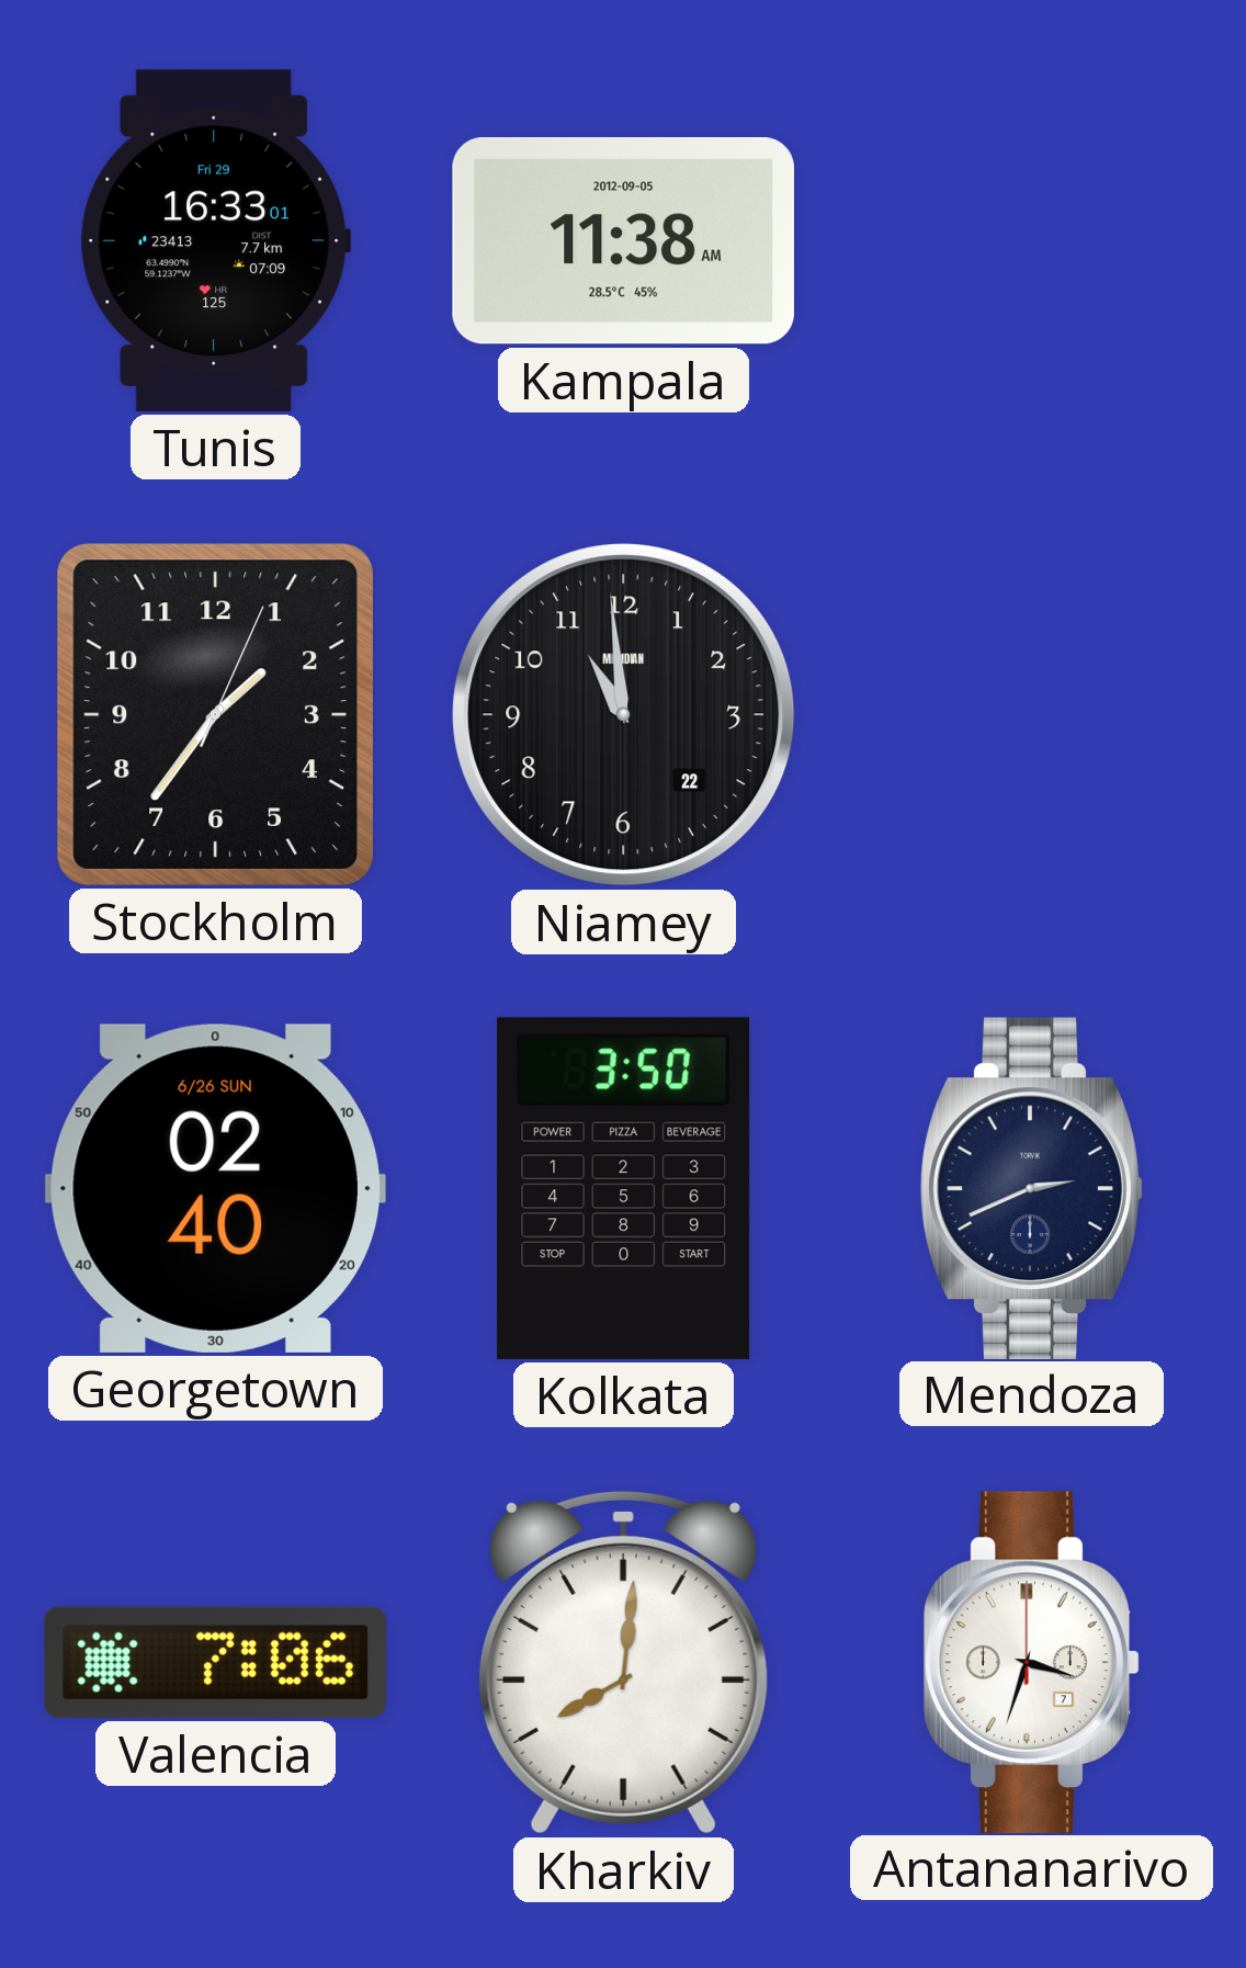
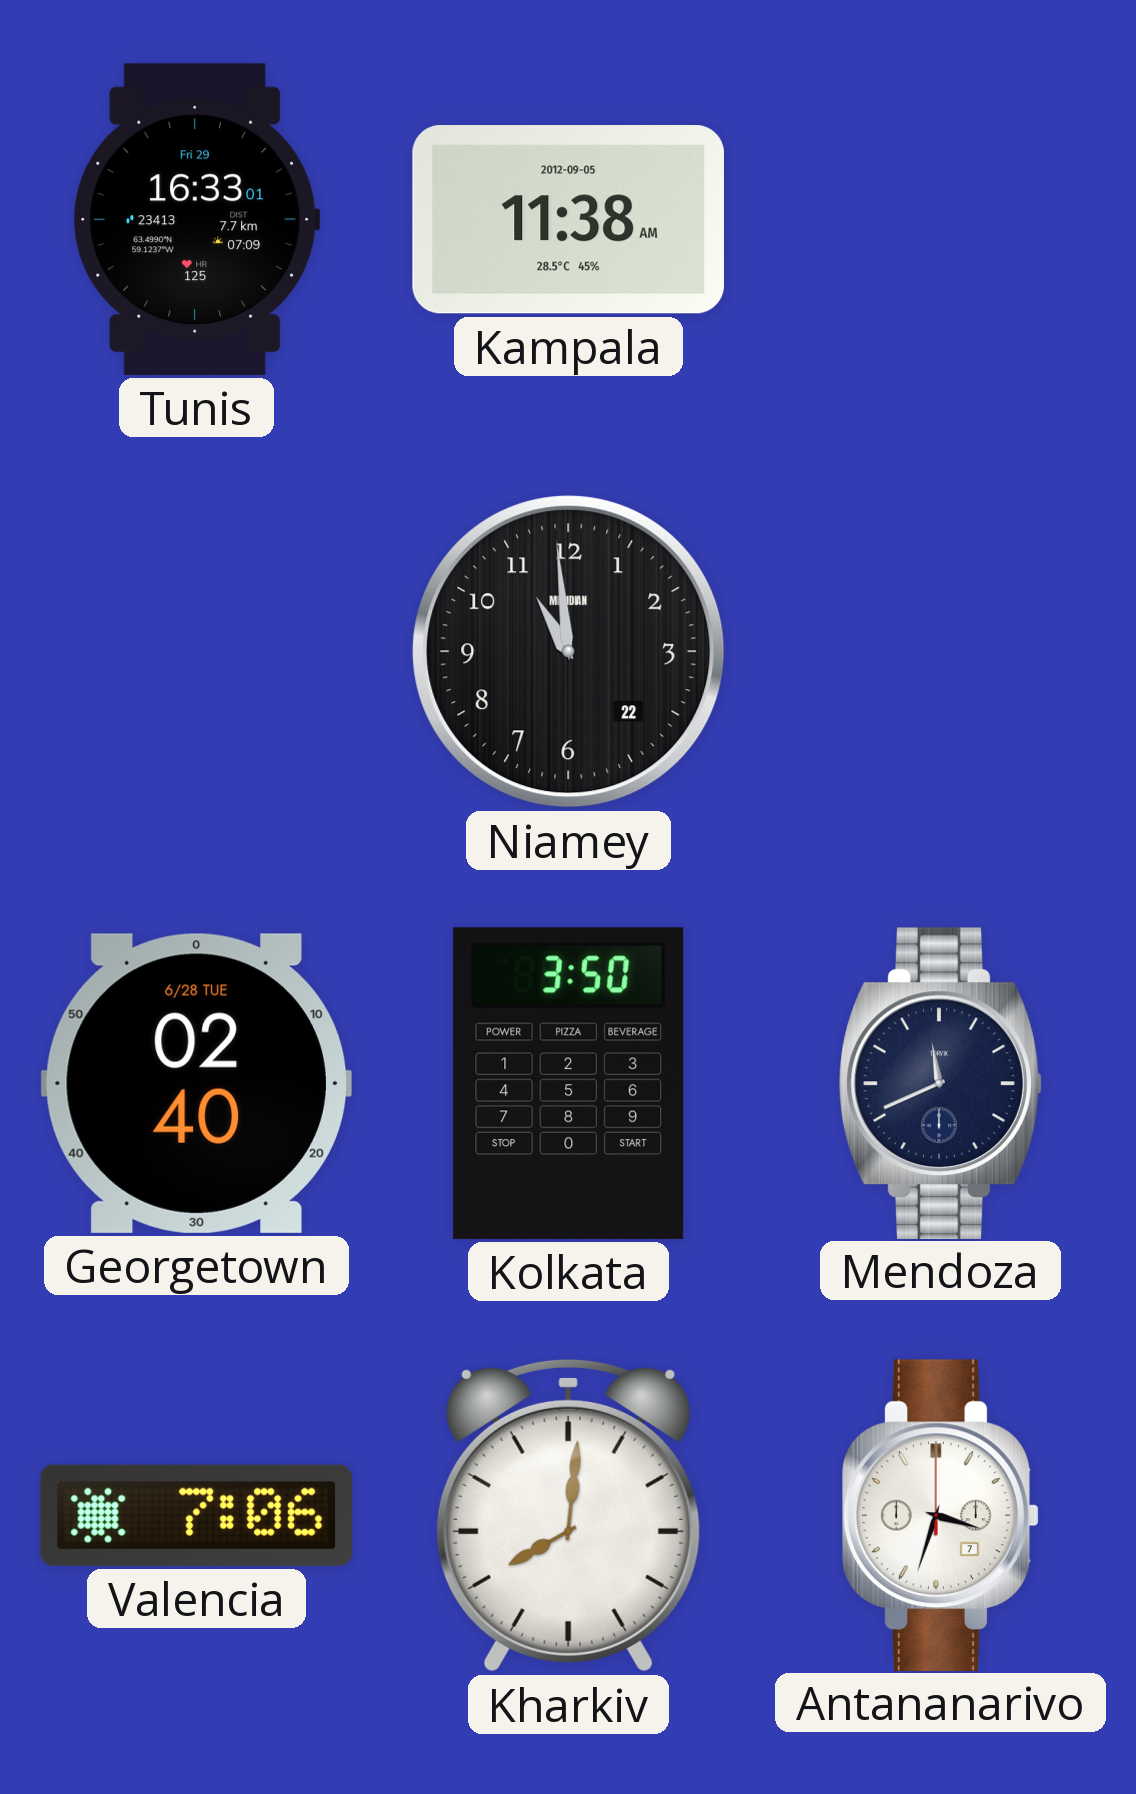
Stockholm: 1:36 -> none
Georgetown date: 6/26 SUN -> 6/28 TUE
Mendoza: 2:41 -> 11:41
